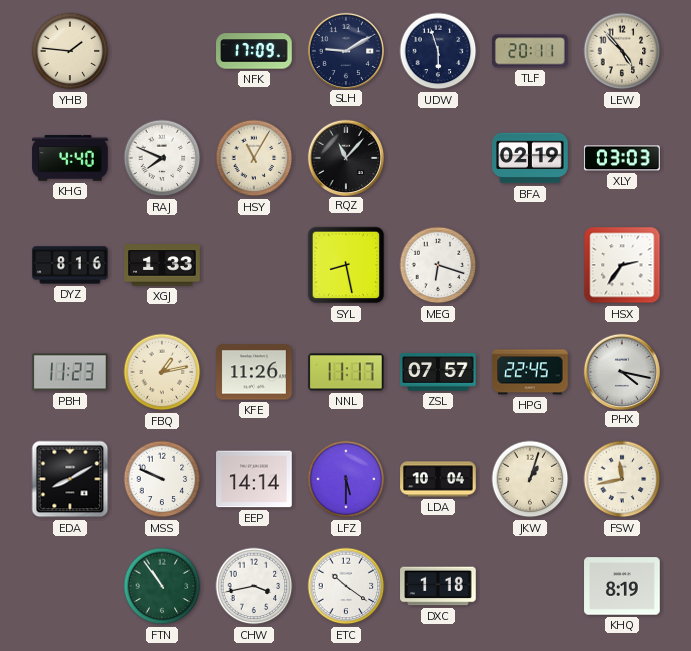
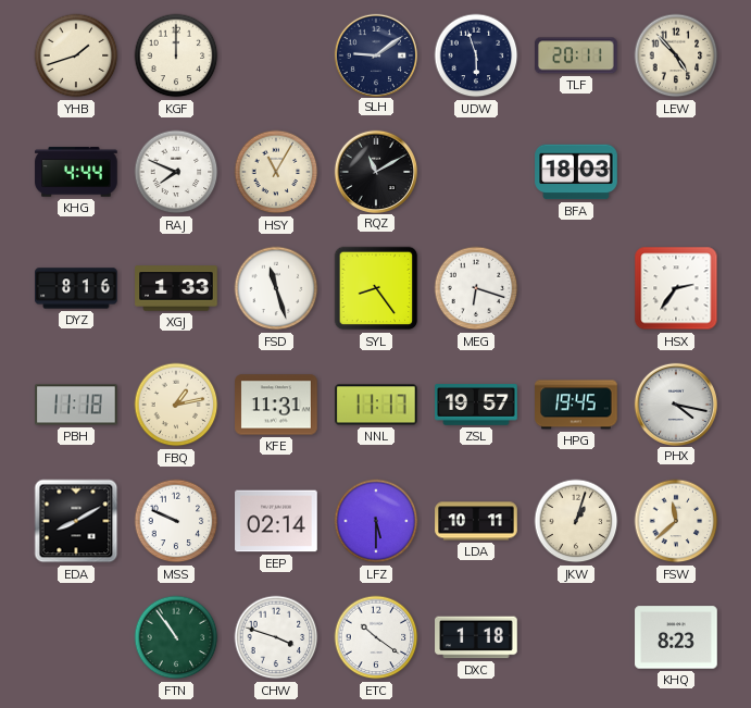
YHB: 1:46 -> 1:42
KGF: none -> 12:00
NFK: 17:09 -> none
SLH: 9:10 -> 9:09
KHG: 4:40 -> 4:44
RQZ: 11:07 -> 11:10
BFA: 02:19 -> 18:03
XLY: 03:03 -> none
FSD: none -> 11:27
SYL: 8:28 -> 8:24
PBH: 11:23 -> 11:18
KFE: 11:26 -> 11:31
ZSL: 07:57 -> 19:57
HPG: 22:45 -> 19:45
EEP: 14:14 -> 02:14
LDA: 10:04 -> 10:11
FSW: 11:43 -> 11:38
CHW: 3:43 -> 3:48
KHQ: 8:19 -> 8:23
